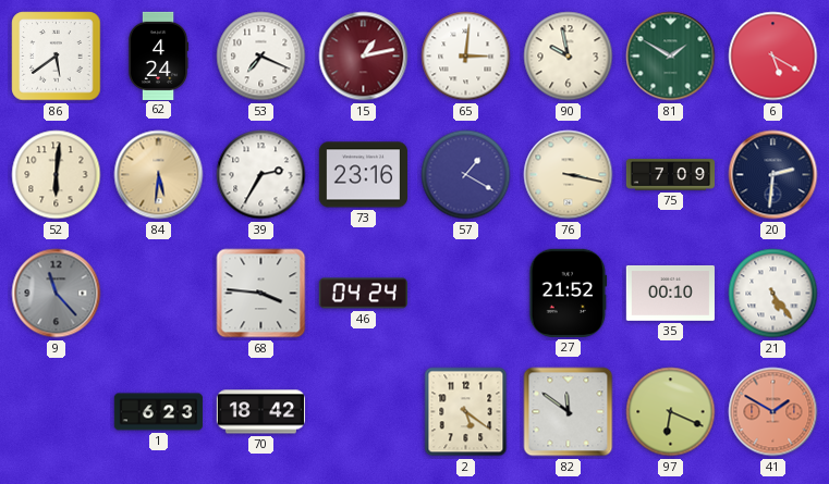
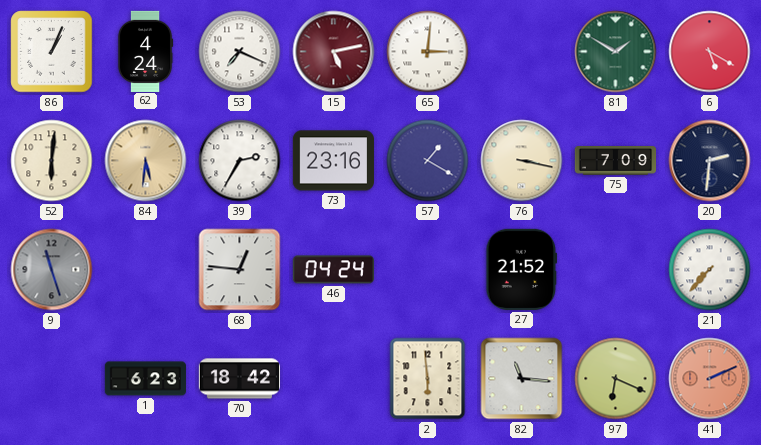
86: 5:39 -> 1:04
15: 1:13 -> 5:13
90: 9:58 -> none
9: 11:23 -> 11:27
68: 3:46 -> 12:46
35: 00:10 -> none
21: 5:24 -> 7:37
2: 5:21 -> 5:59
82: 11:51 -> 11:16
41: 1:50 -> 2:11
